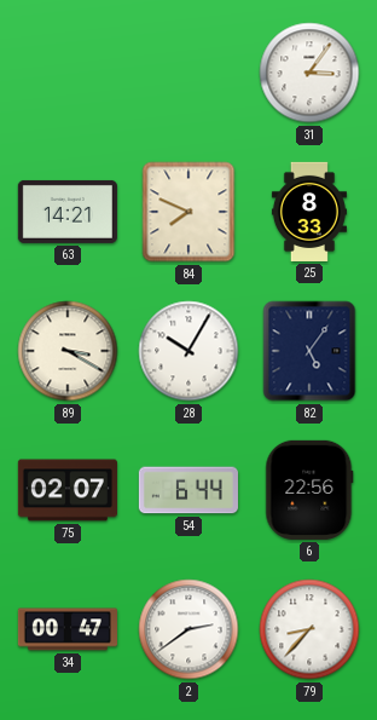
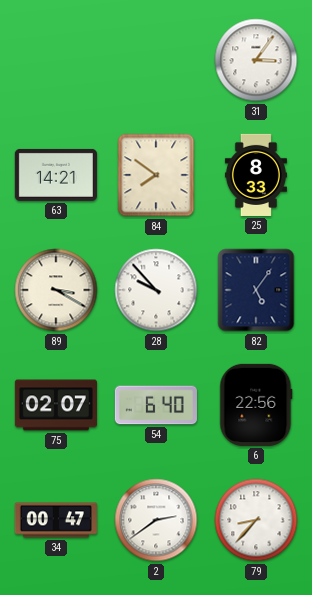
84: 7:49 -> 7:51
28: 10:05 -> 9:53
54: 6:44 -> 6:40
